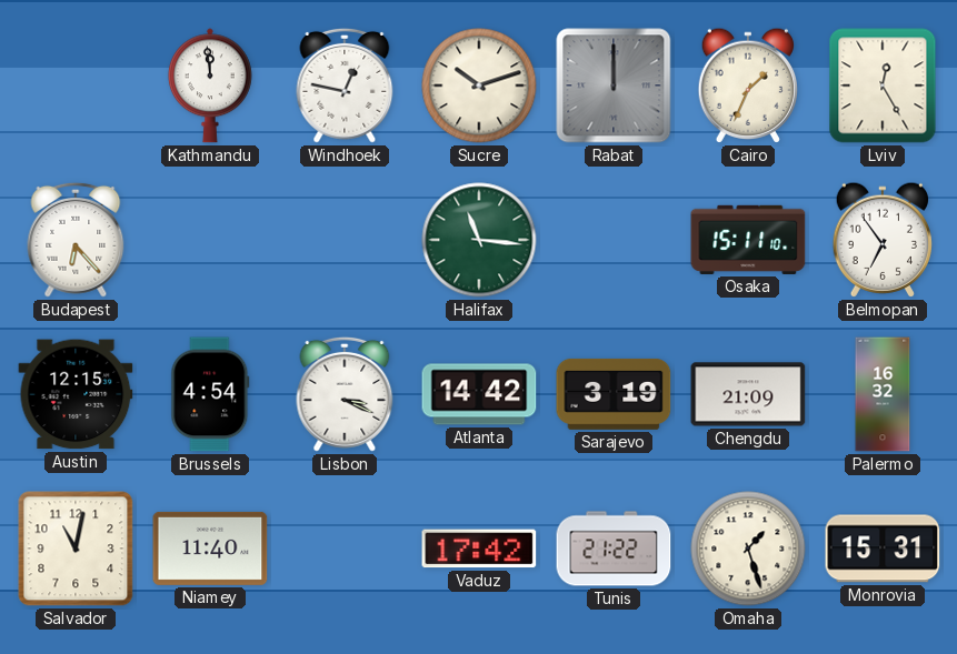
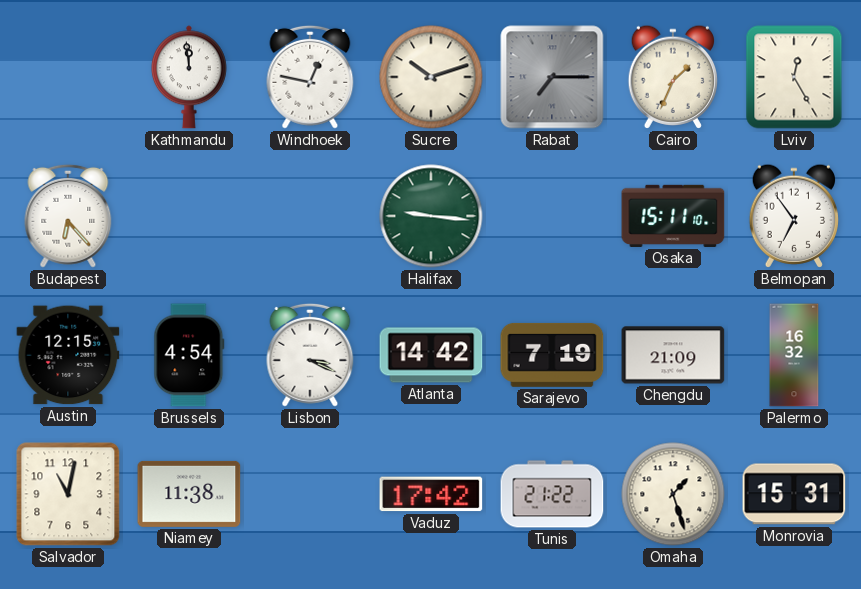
Rabat: 12:00 -> 7:15
Halifax: 11:16 -> 9:16
Sarajevo: 3:19 -> 7:19
Niamey: 11:40 -> 11:38
